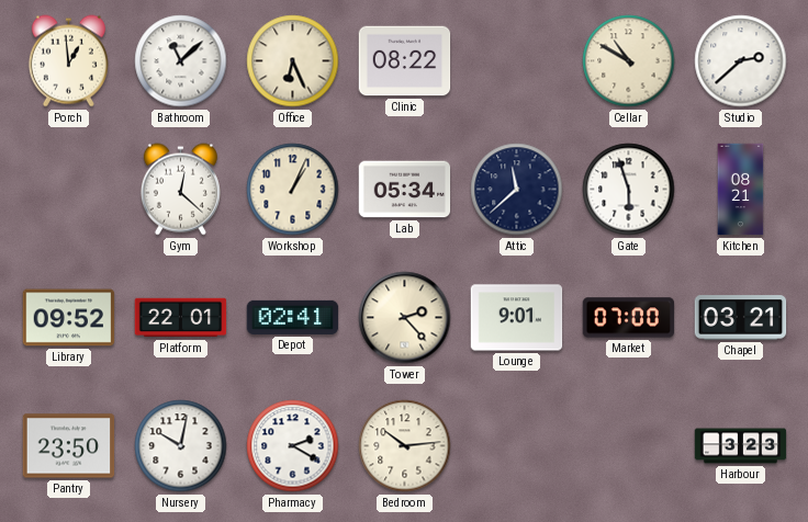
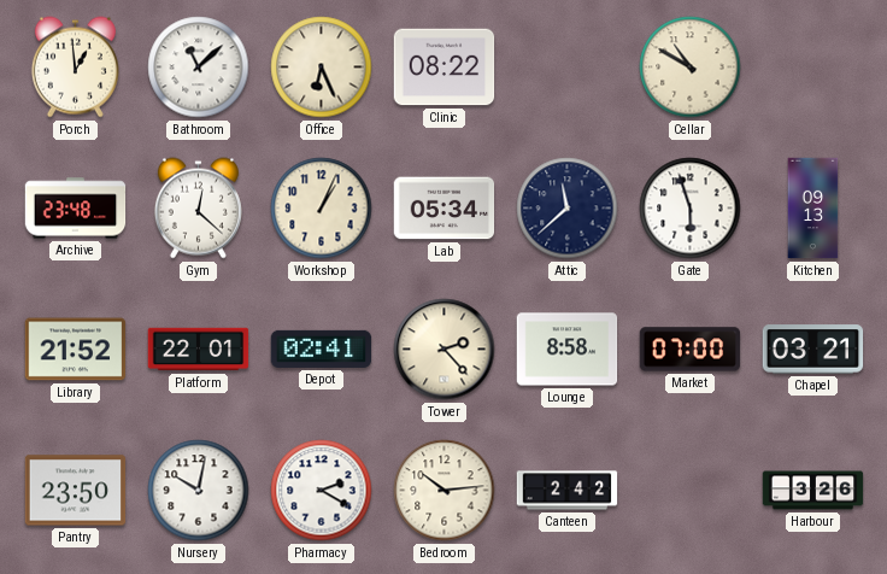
Studio: 2:38 -> none
Archive: none -> 23:48
Kitchen: 08:21 -> 09:13
Library: 09:52 -> 21:52
Lounge: 9:01 -> 8:58
Canteen: none -> 2:42
Harbour: 3:23 -> 3:26
